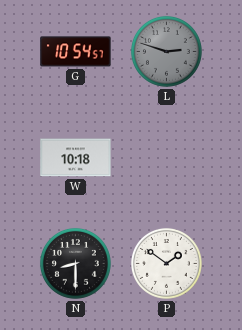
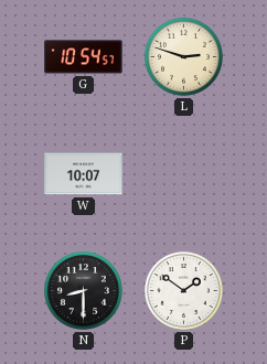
L dial: grey -> cream
W: 10:18 -> 10:07
